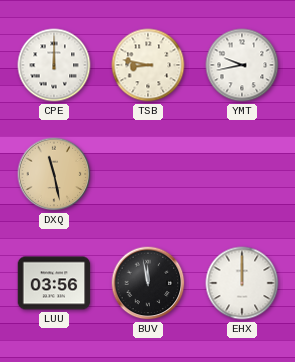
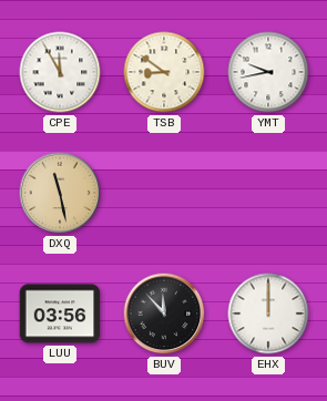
CPE: 12:00 -> 11:55
TSB: 8:47 -> 8:51
BUV: 11:58 -> 11:53
